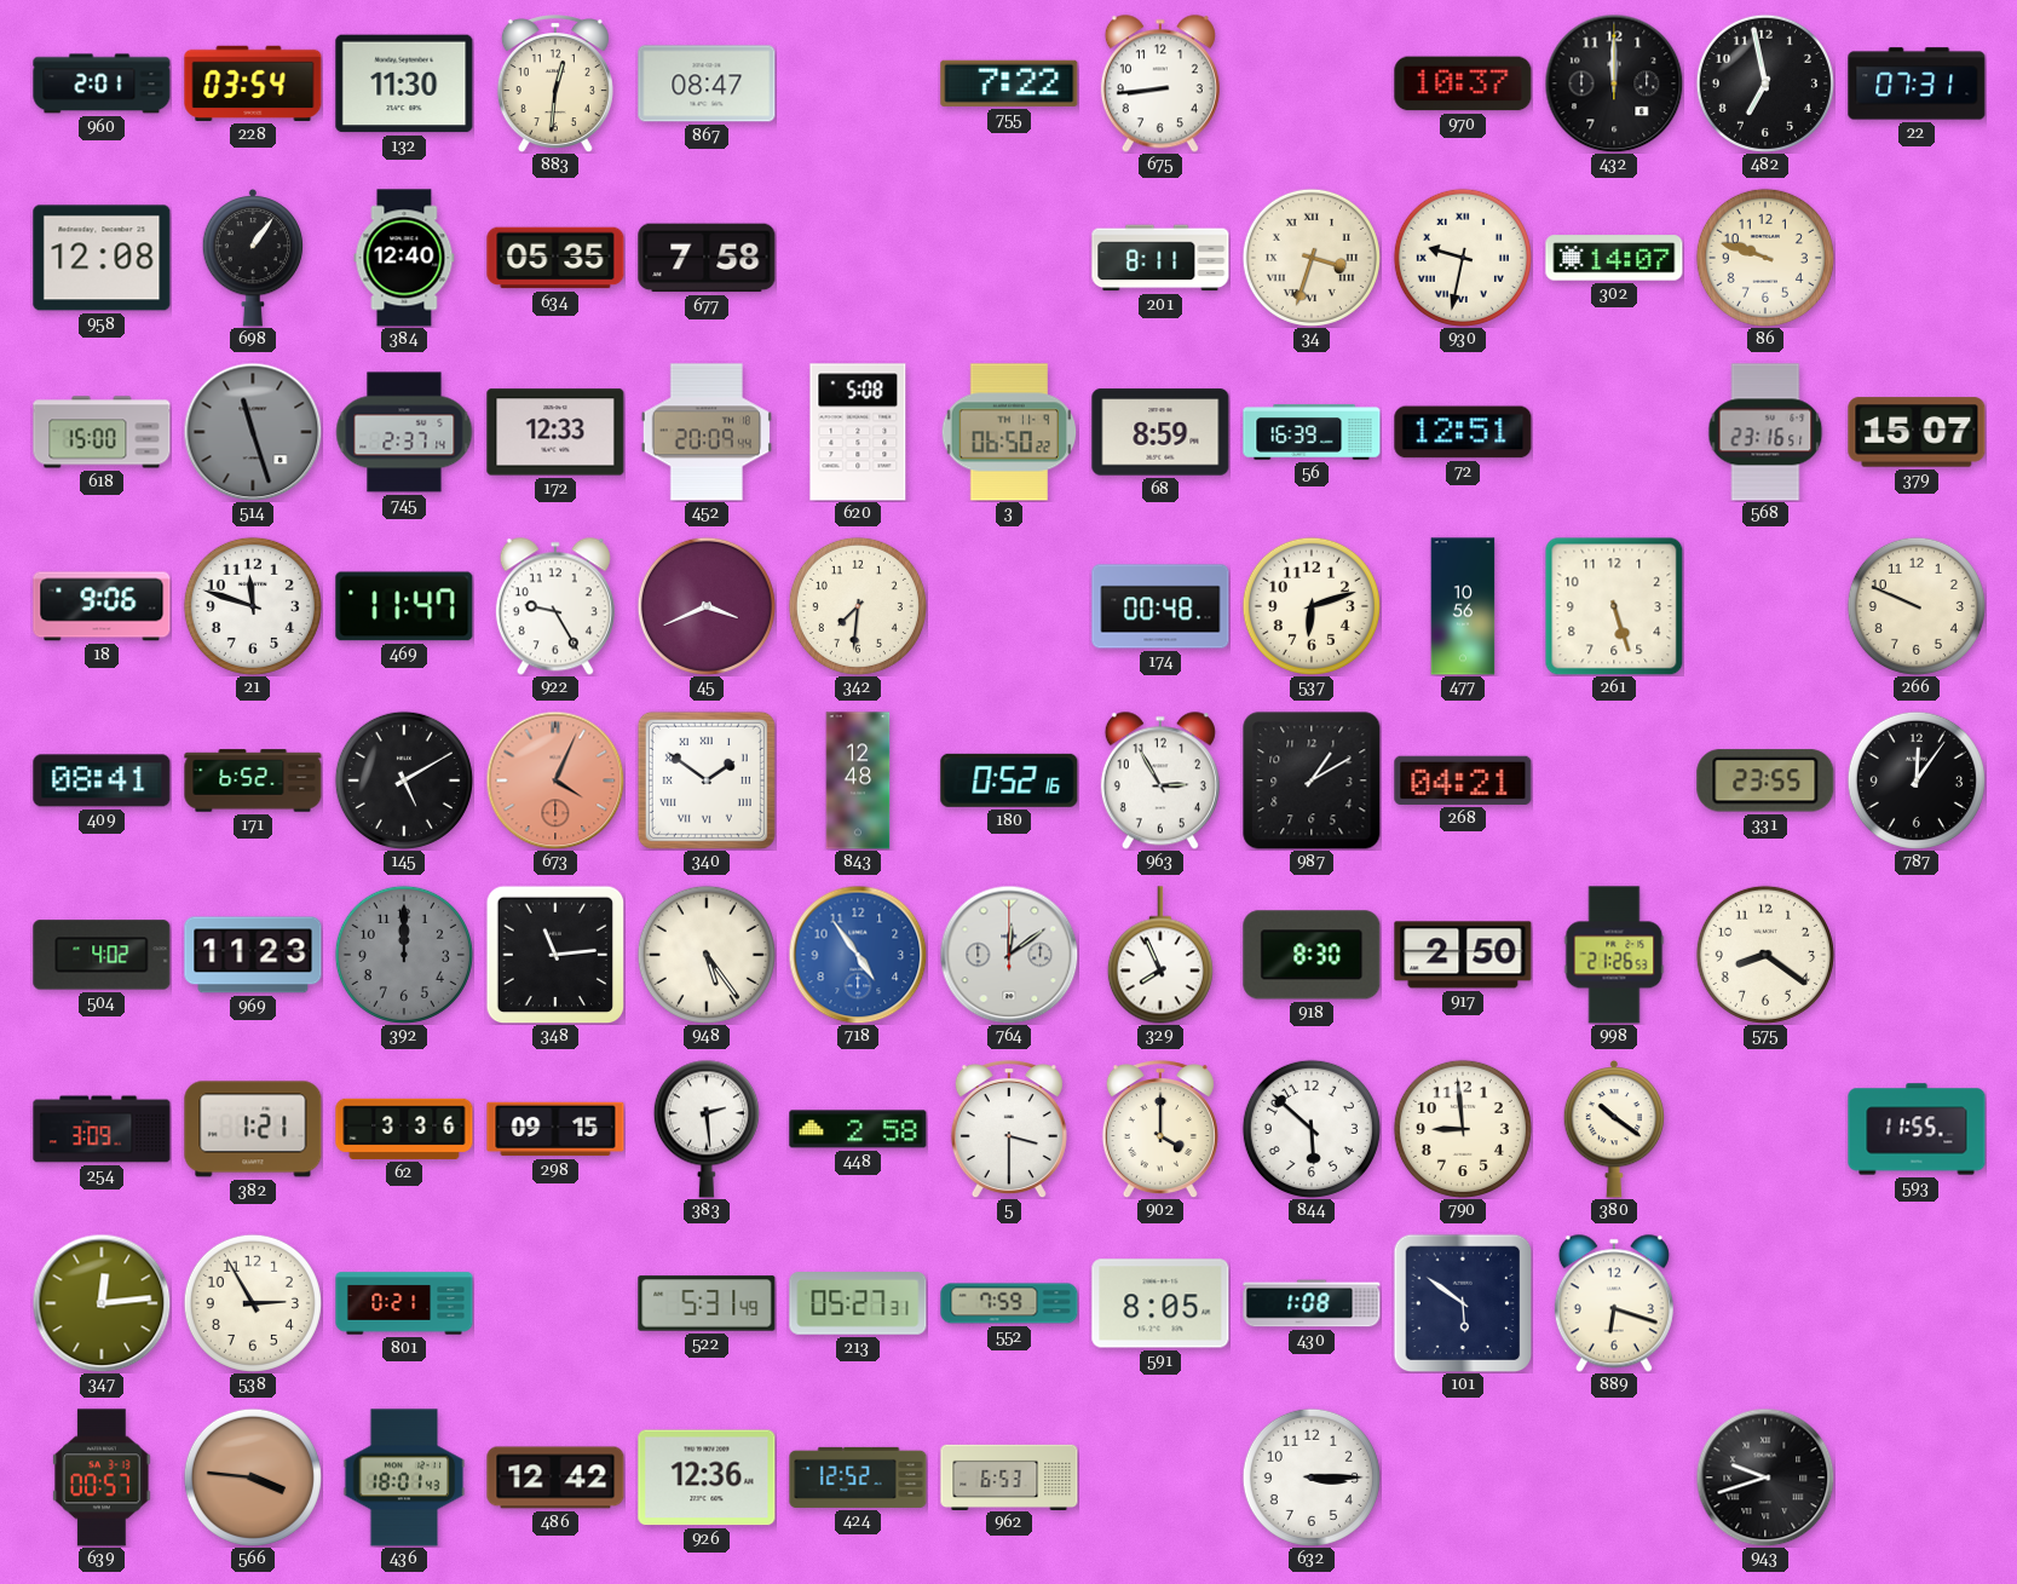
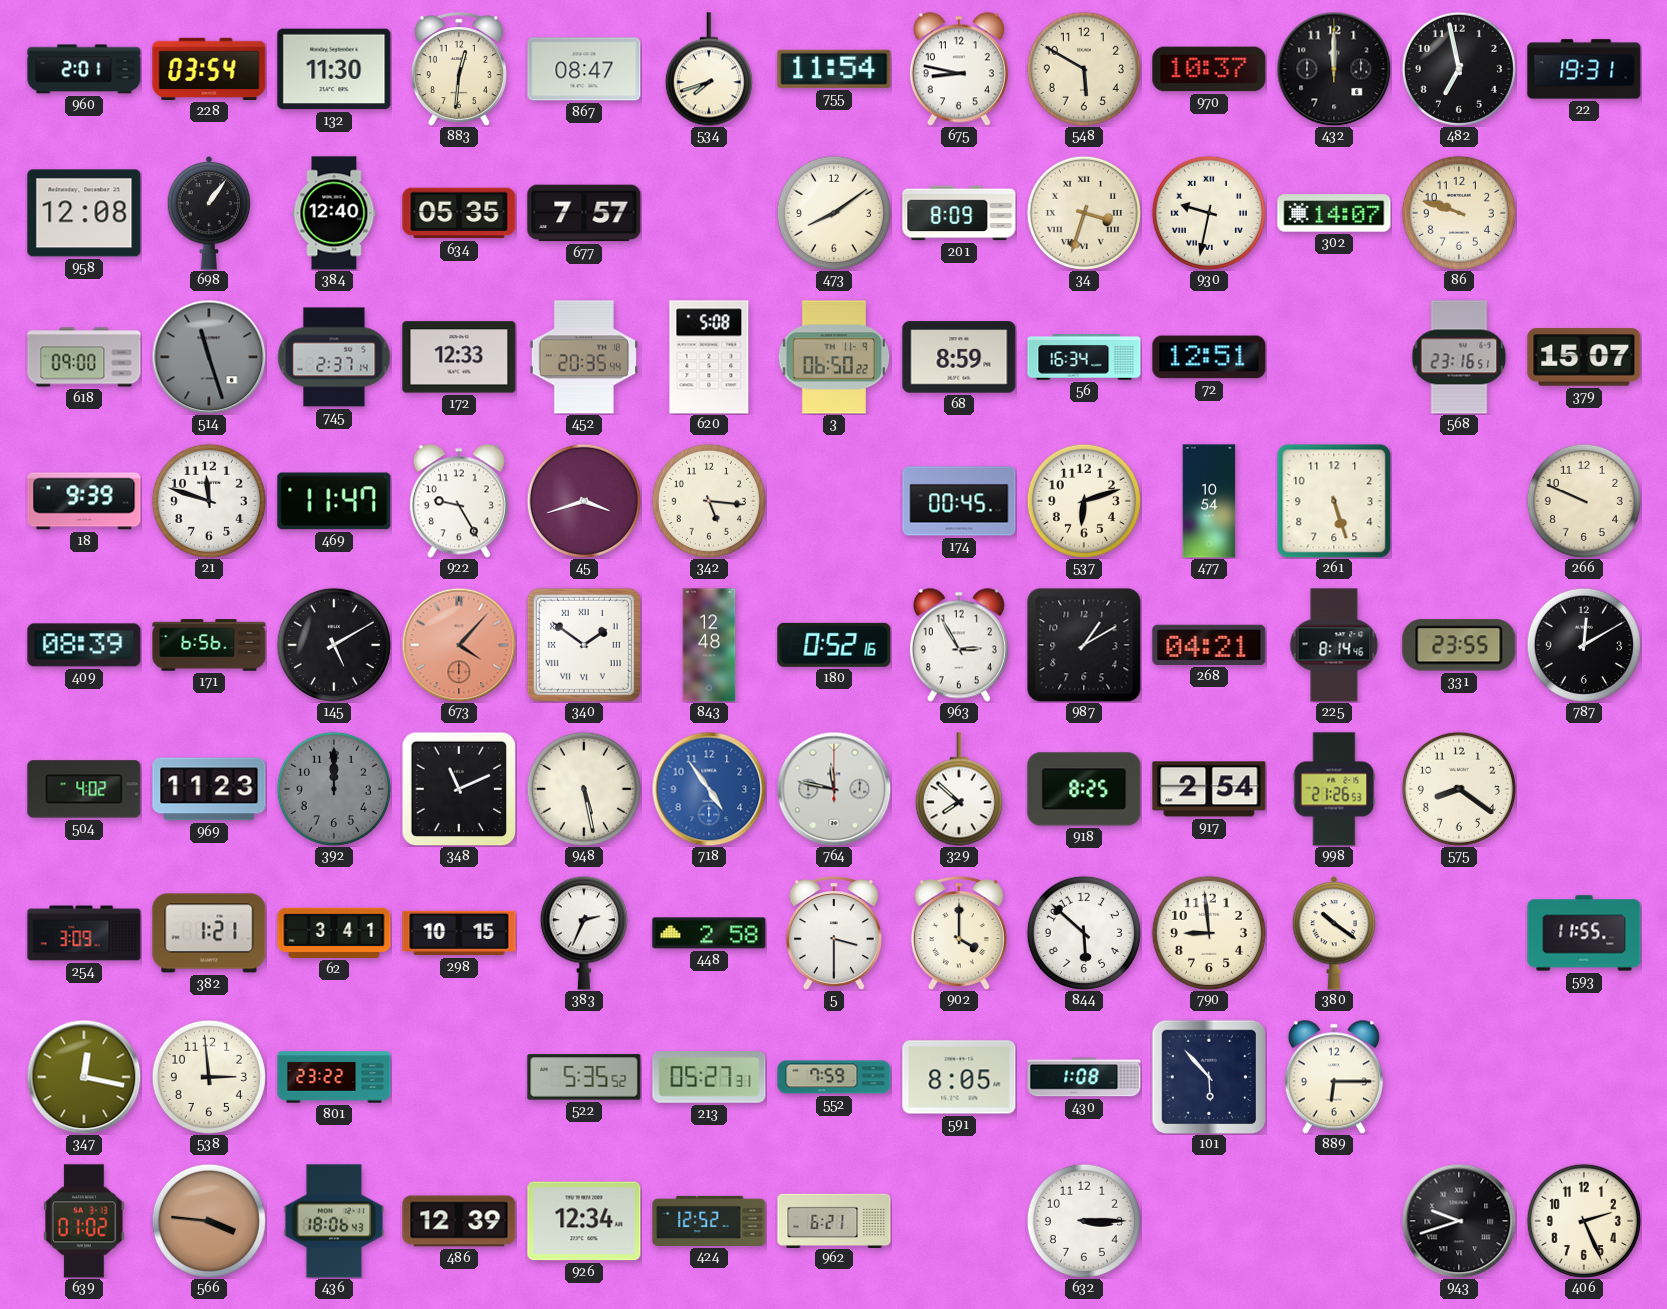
534: none -> 7:42
755: 7:22 -> 11:54
675: 8:44 -> 8:47
548: none -> 5:50
22: 07:31 -> 19:31
677: 7:58 -> 7:57
473: none -> 8:09
201: 8:11 -> 8:09
618: 15:00 -> 09:00
452: 20:09 -> 20:35
56: 16:39 -> 16:34
18: 9:06 -> 9:39
45: 3:41 -> 3:42
342: 7:31 -> 5:16
174: 00:48 -> 00:45
477: 10:56 -> 10:54
409: 08:41 -> 08:39
171: 6:52 -> 6:56
673: 4:04 -> 4:07
225: none -> 8:14
787: 12:06 -> 12:10
348: 11:14 -> 11:11
948: 5:24 -> 5:28
764: 12:09 -> 11:47
329: 7:56 -> 7:52
918: 8:30 -> 8:25
917: 2:50 -> 2:54
62: 3:36 -> 3:41
298: 09:15 -> 10:15
383: 2:29 -> 2:34
347: 12:14 -> 12:17
538: 2:55 -> 2:59
801: 0:21 -> 23:22
522: 5:31 -> 5:35
101: 5:51 -> 5:53
889: 6:18 -> 6:15
639: 00:57 -> 01:02
436: 18:01 -> 18:06
486: 12:42 -> 12:39
926: 12:36 -> 12:34
962: 6:53 -> 6:21
406: none -> 2:26
